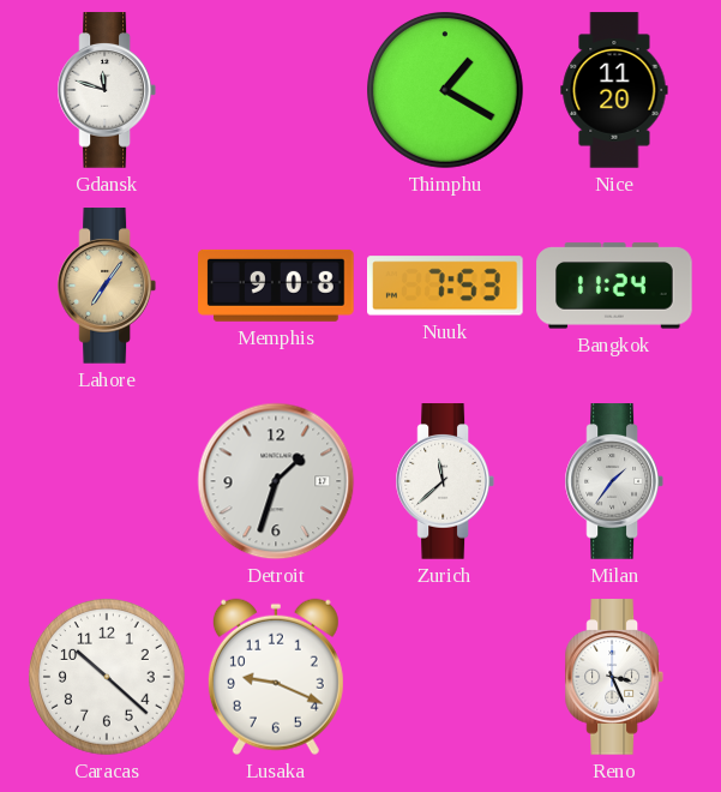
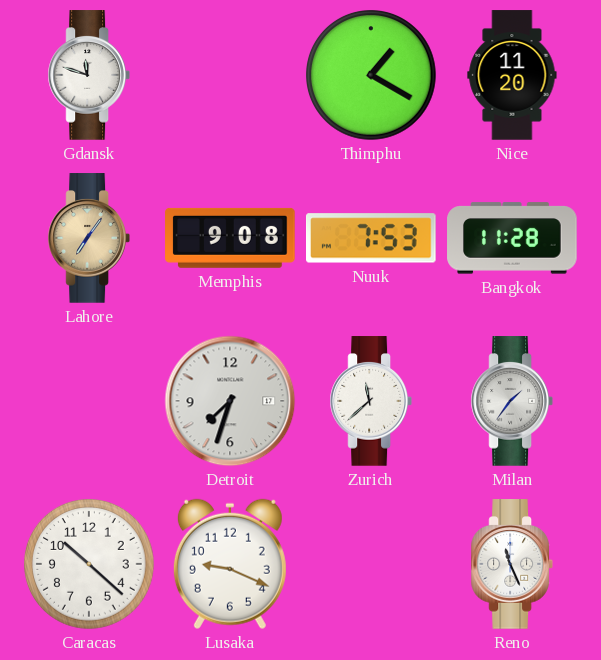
Bangkok: 11:24 -> 11:28
Detroit: 1:33 -> 7:33
Reno: 3:26 -> 11:26
